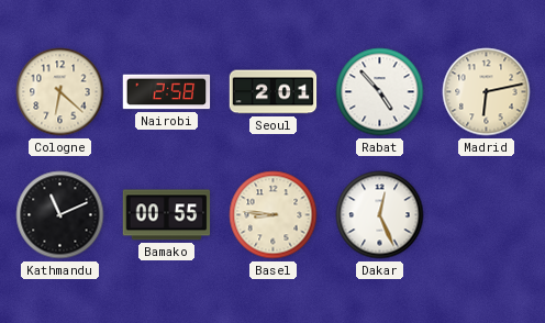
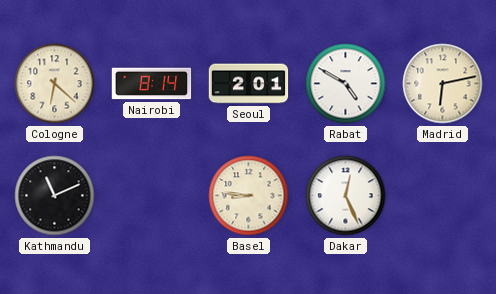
Nairobi: 2:58 -> 8:14
Rabat: 4:53 -> 4:50
Bamako: 00:55 -> none
